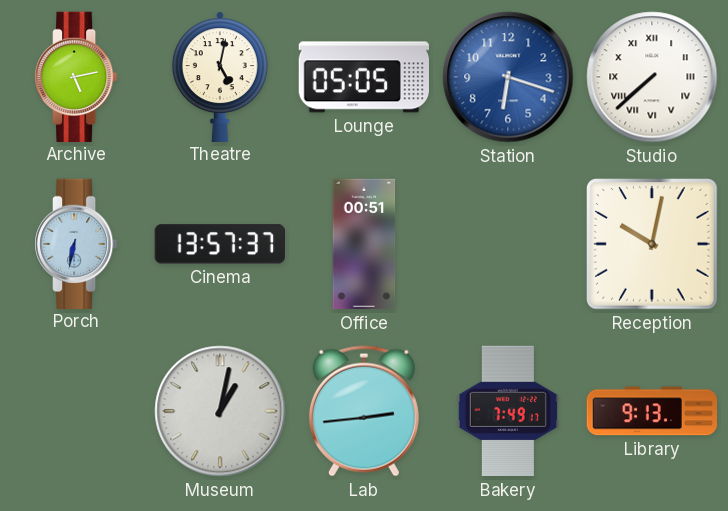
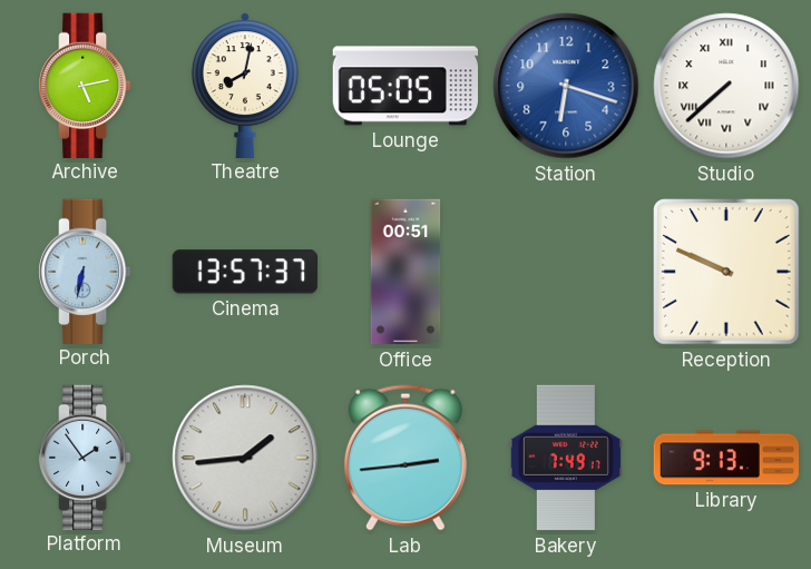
Theatre: 5:02 -> 8:02
Reception: 10:02 -> 9:49
Platform: none -> 1:54
Museum: 1:02 -> 1:44
